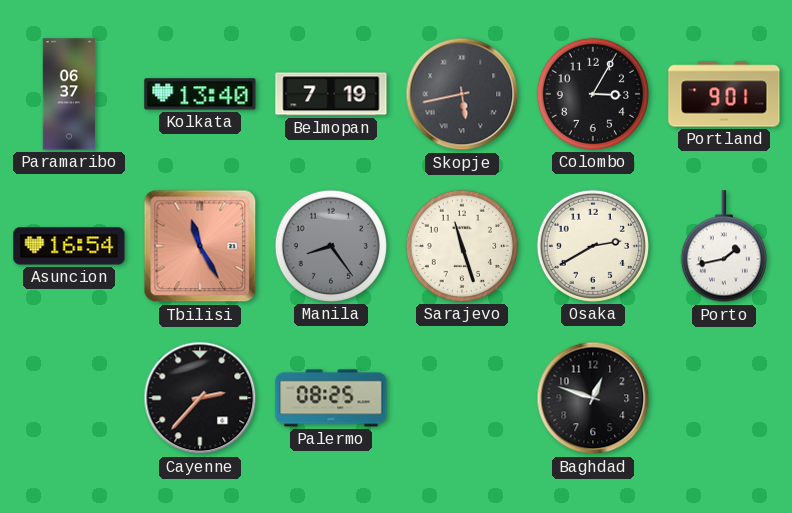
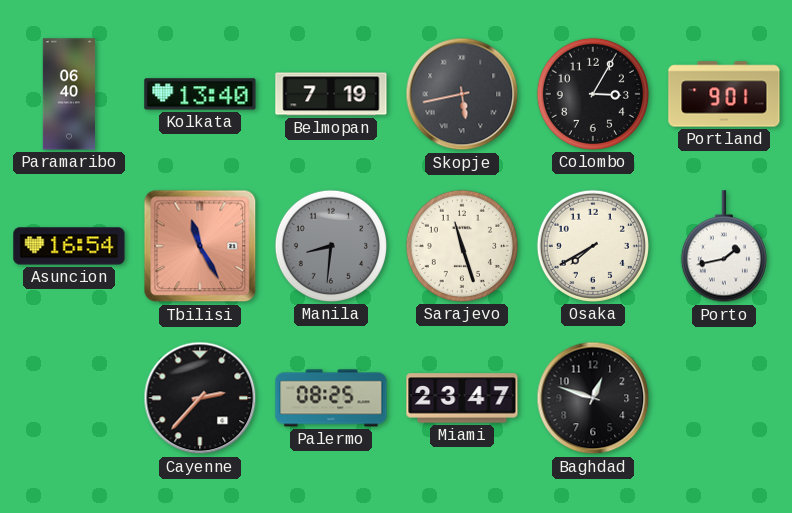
Paramaribo: 06:37 -> 06:40
Manila: 8:24 -> 8:31
Osaka: 2:40 -> 7:40
Miami: none -> 23:47
